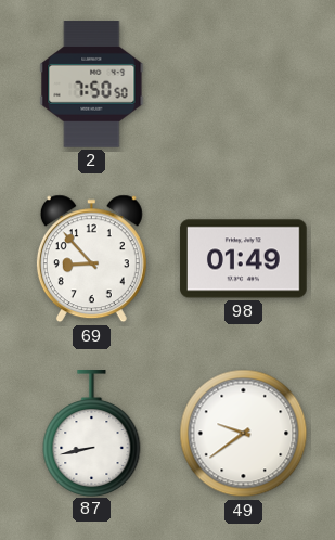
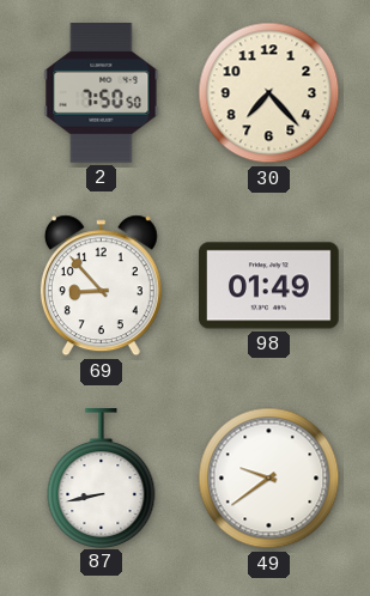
30: none -> 7:23
